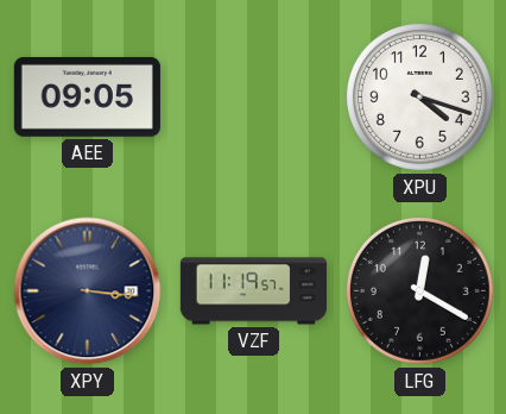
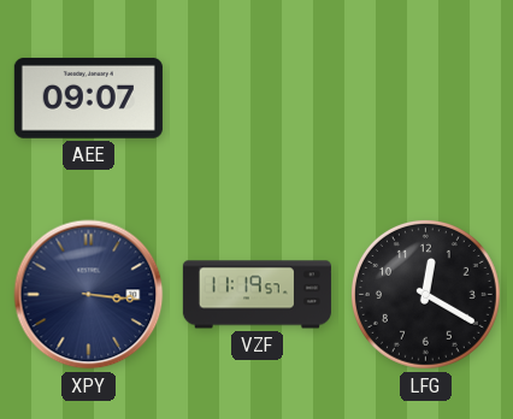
AEE: 09:05 -> 09:07
XPU: 4:18 -> none
